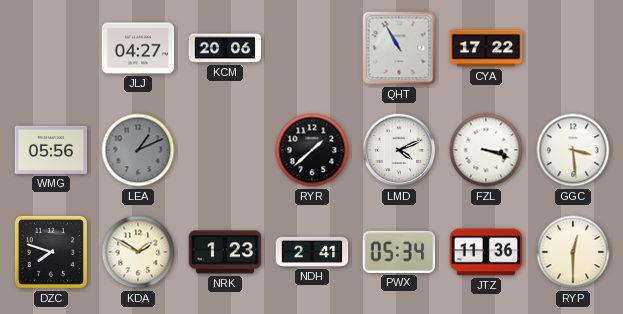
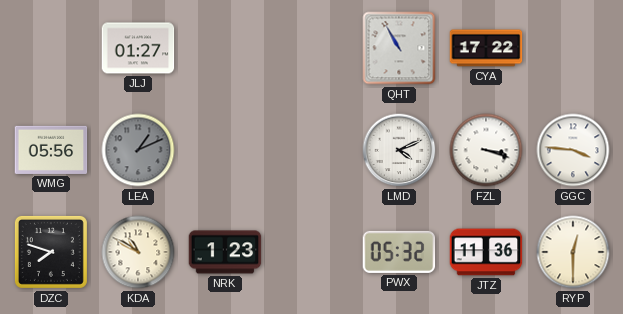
JLJ: 04:27 -> 01:27
KCM: 20:06 -> none
RYR: 1:38 -> none
GGC: 3:29 -> 3:46
KDA: 1:50 -> 10:50
NDH: 2:41 -> none
PWX: 05:34 -> 05:32
